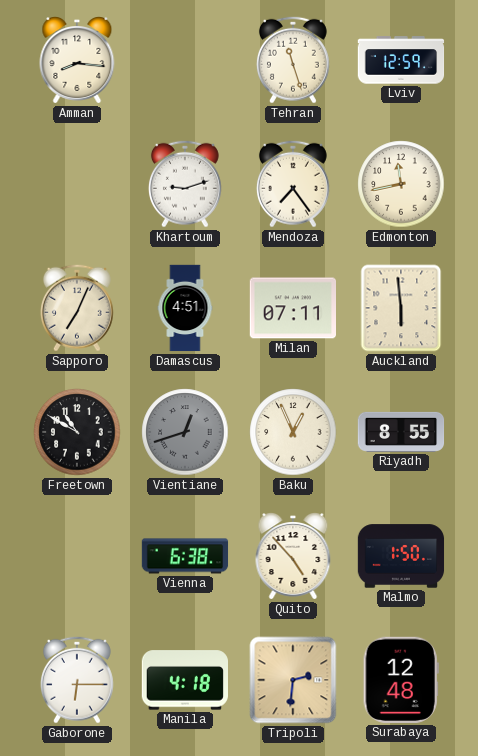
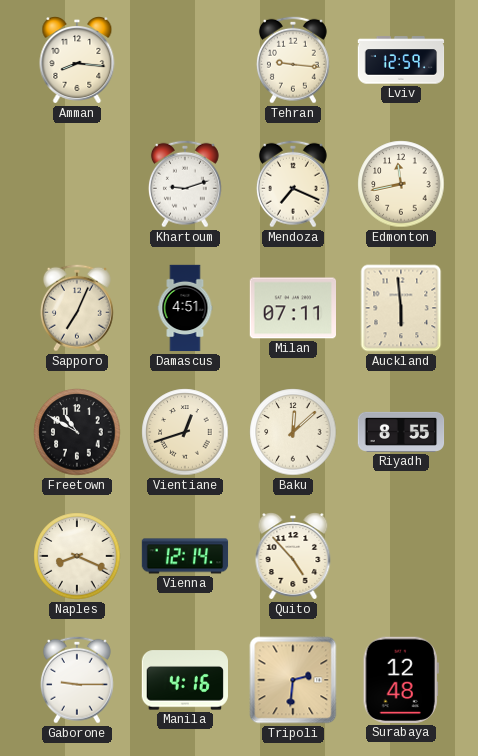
Tehran: 11:27 -> 9:16
Mendoza: 7:24 -> 7:19
Vientiane dial: grey -> cream
Baku: 12:56 -> 12:08
Naples: none -> 8:19
Vienna: 6:38 -> 12:14
Malmo: 1:50 -> none
Gaborone: 6:15 -> 9:15
Manila: 4:18 -> 4:16
